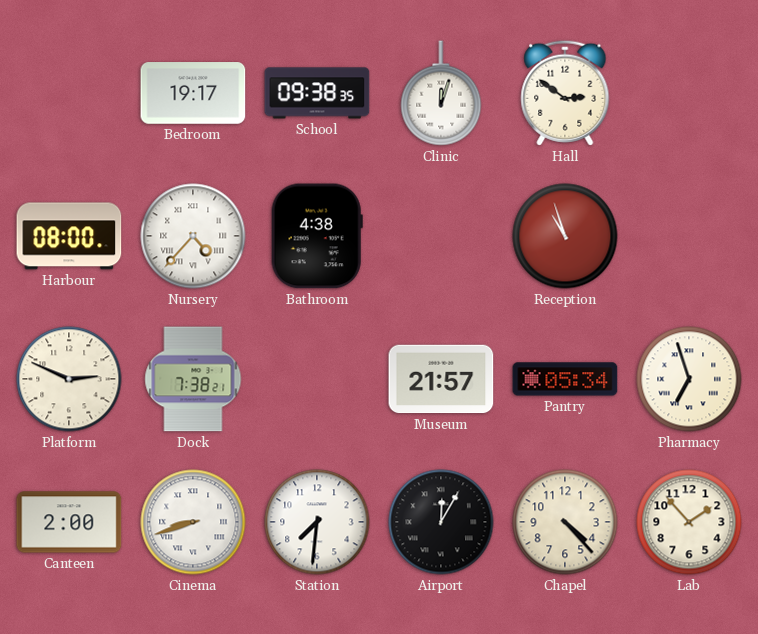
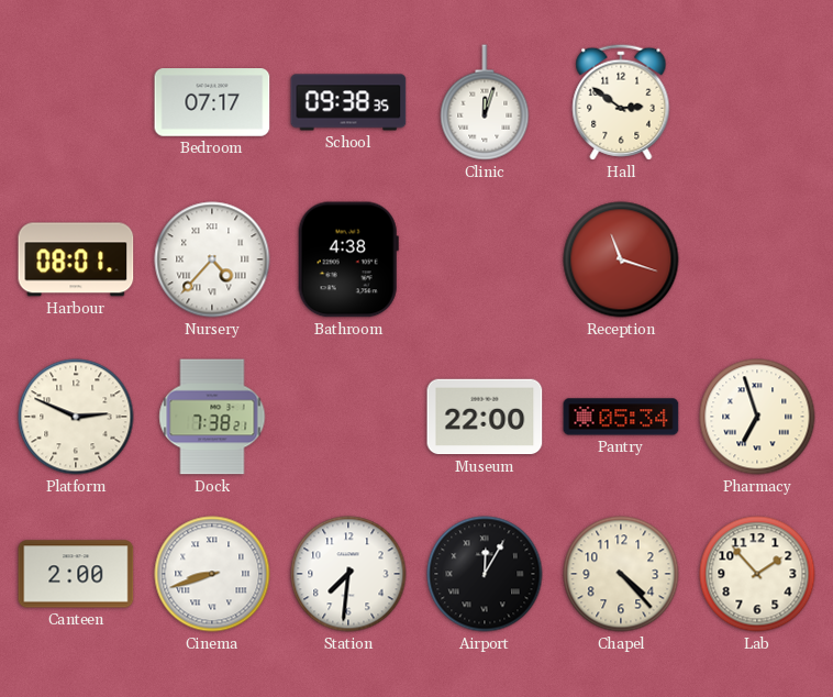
Bedroom: 19:17 -> 07:17
Harbour: 08:00 -> 08:01
Reception: 10:57 -> 11:18
Museum: 21:57 -> 22:00
